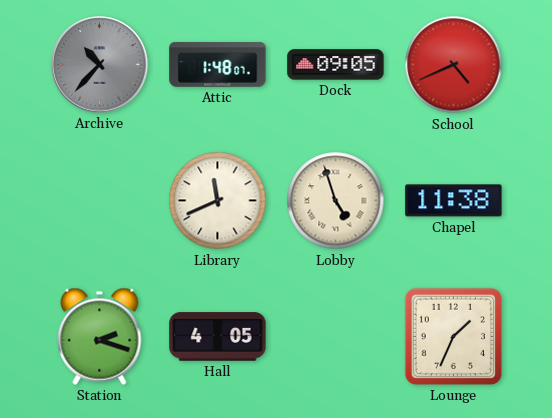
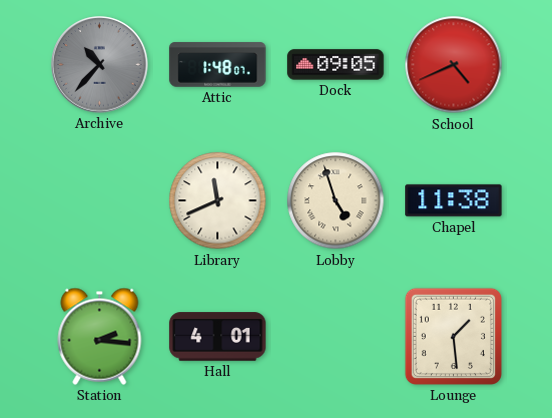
Station: 2:18 -> 2:16
Hall: 4:05 -> 4:01
Lounge: 1:34 -> 1:29
